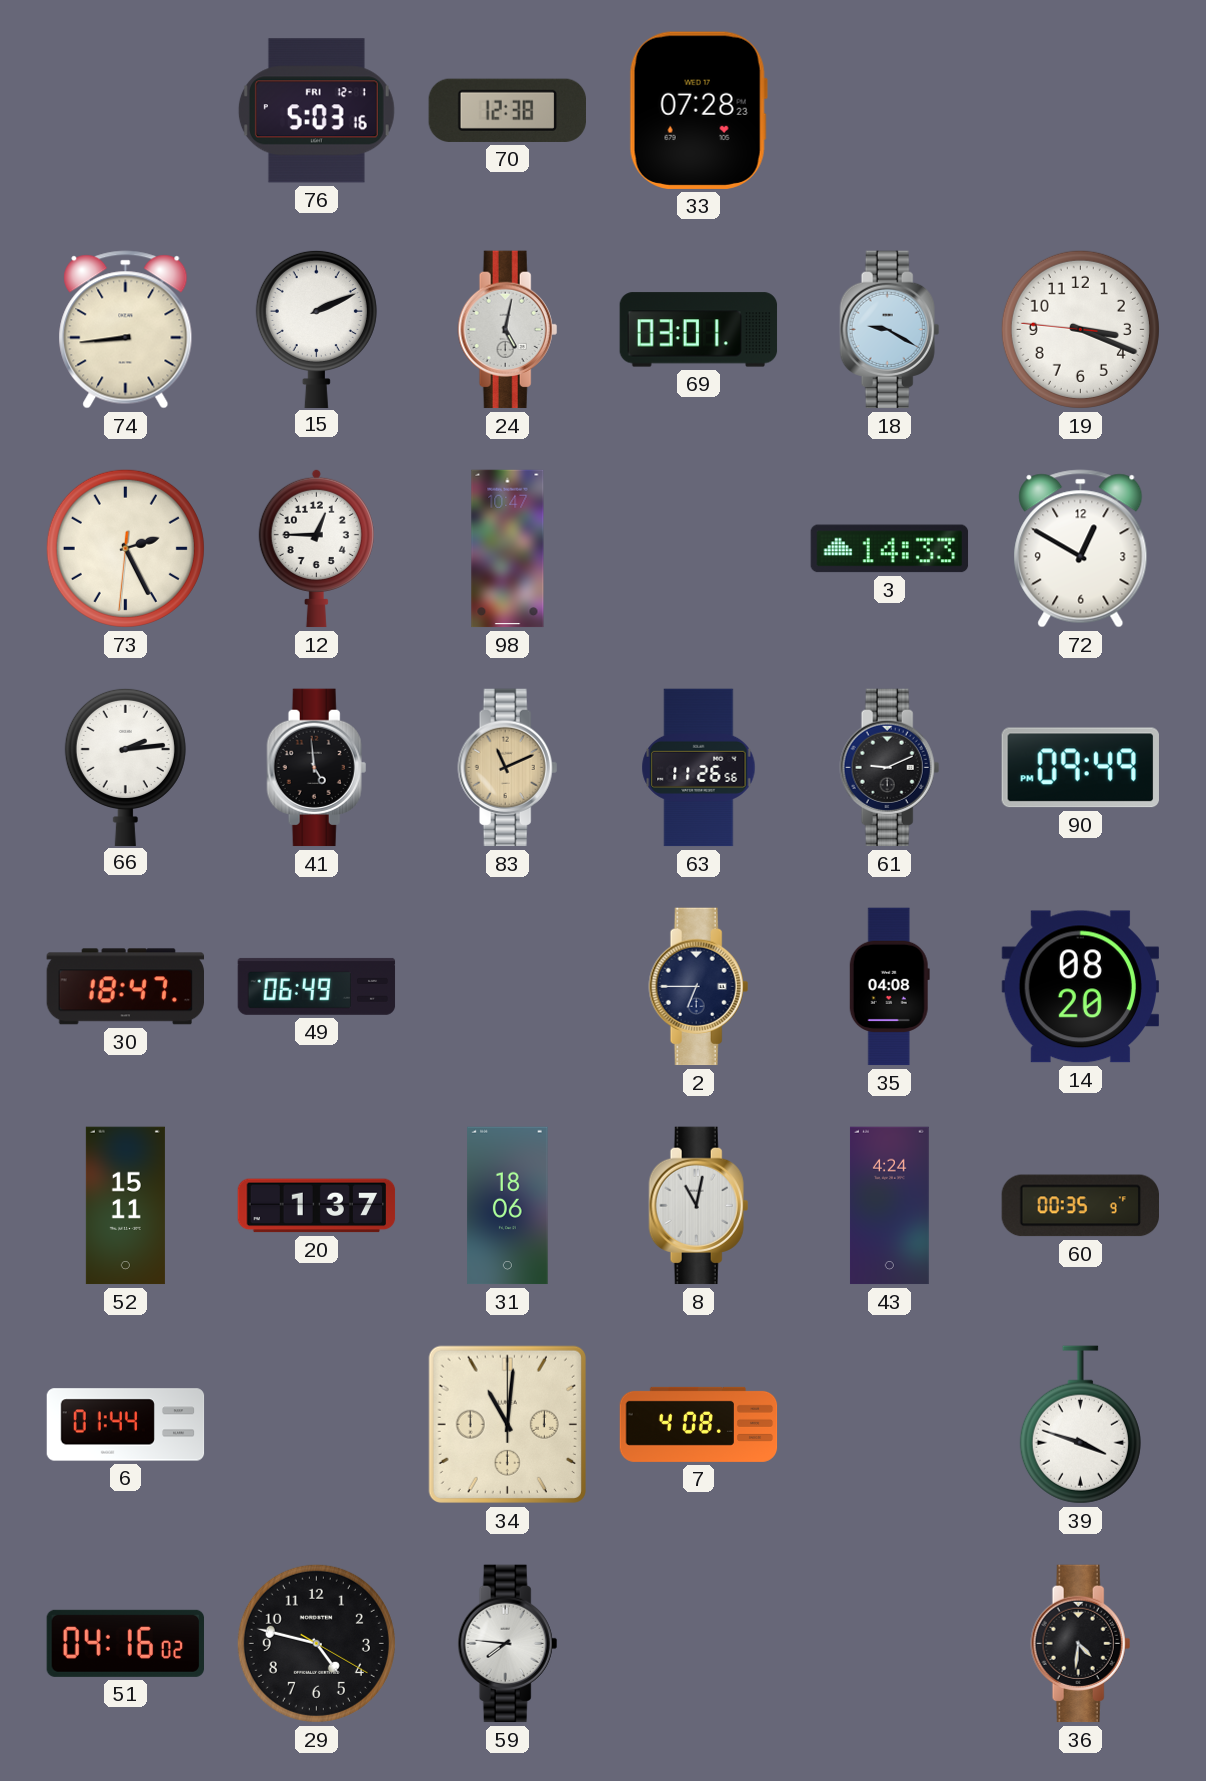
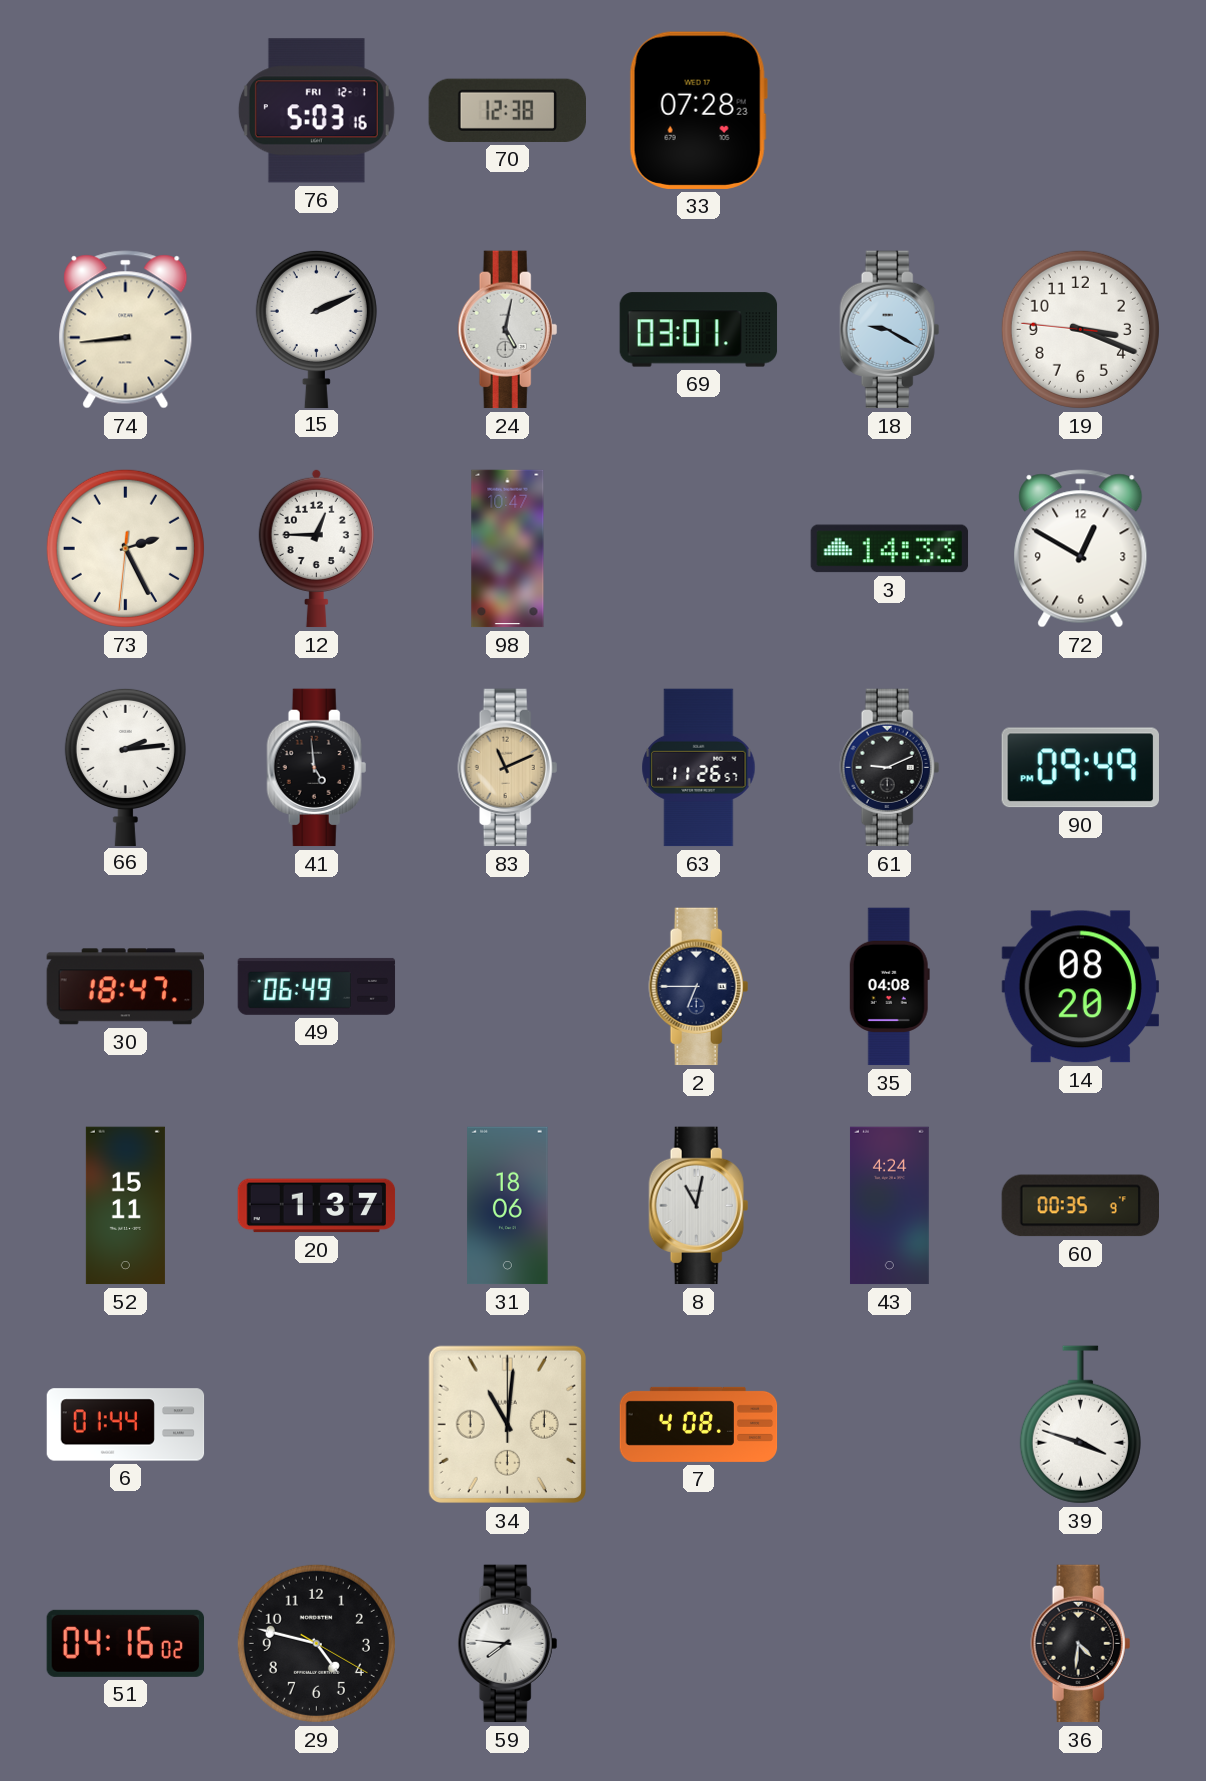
63: 11:26:56 -> 11:26:57
